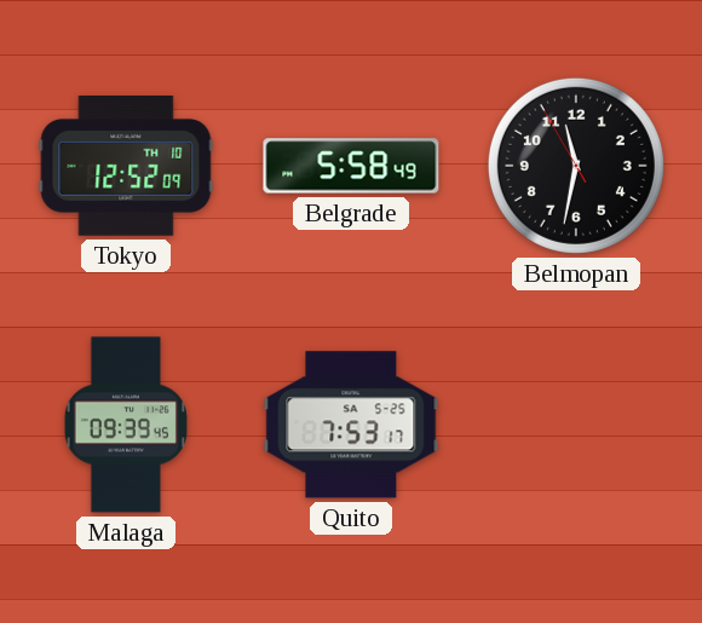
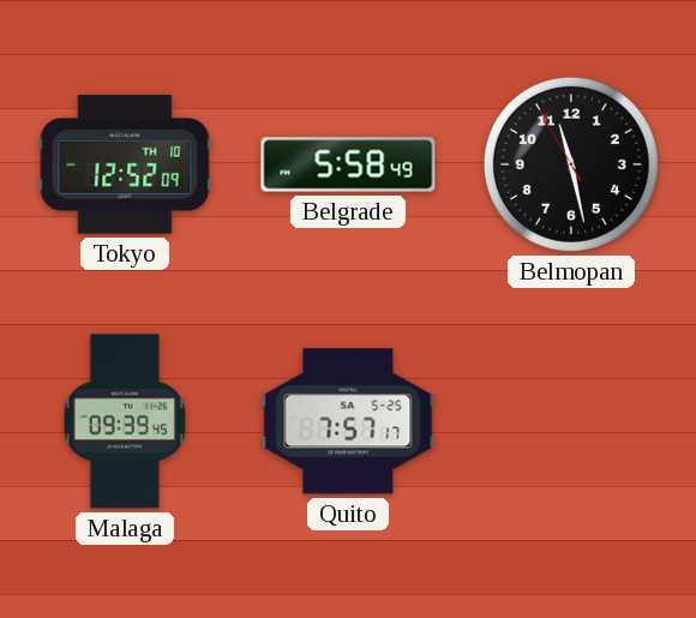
Belmopan: 11:31 -> 11:27
Quito: 7:53 -> 7:57
